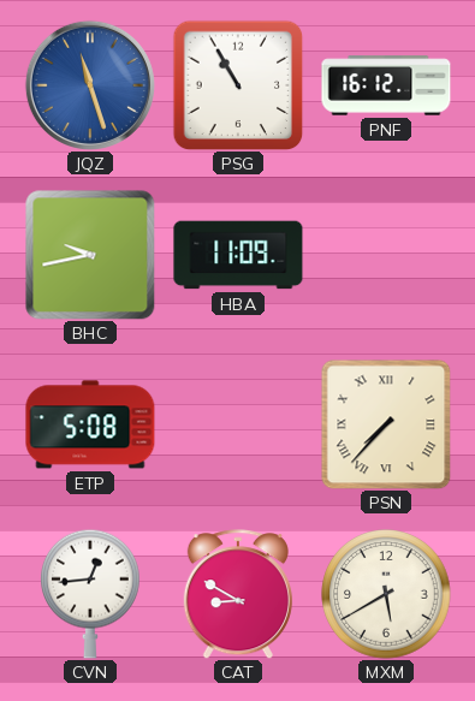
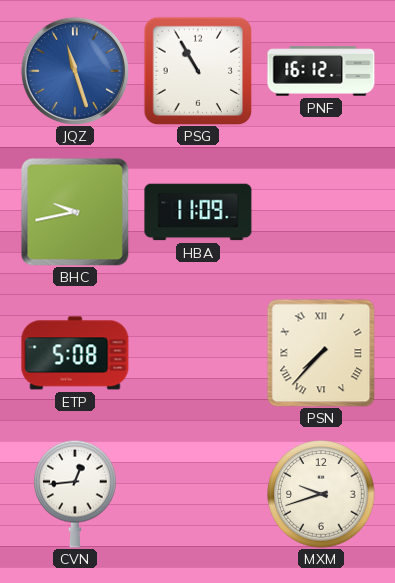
CAT: 8:50 -> none
MXM: 5:40 -> 9:42
